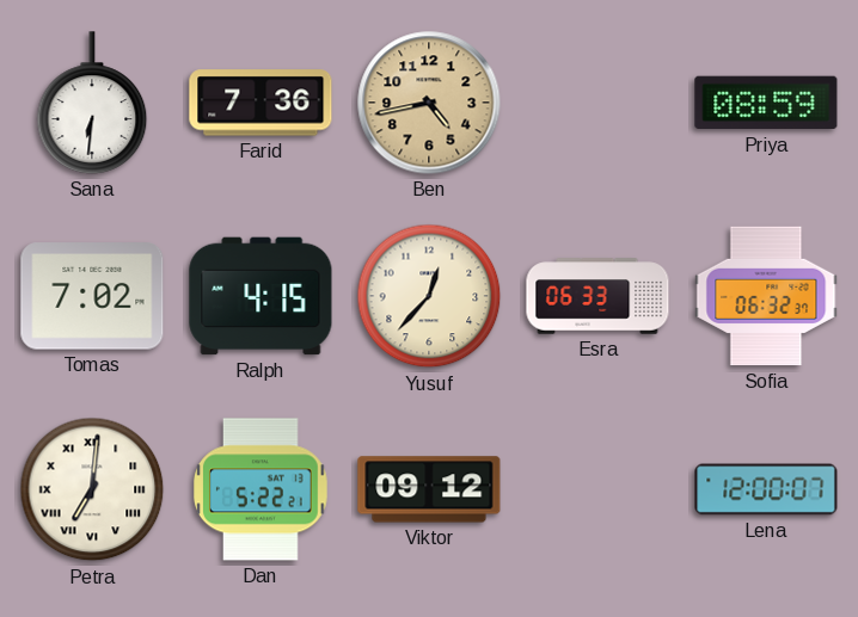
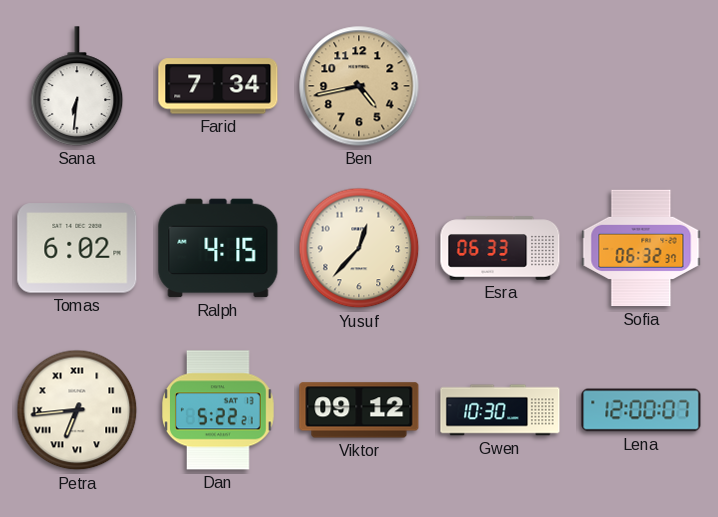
Farid: 7:36 -> 7:34
Priya: 08:59 -> none
Tomas: 7:02 -> 6:02
Petra: 7:01 -> 6:44
Gwen: none -> 10:30
